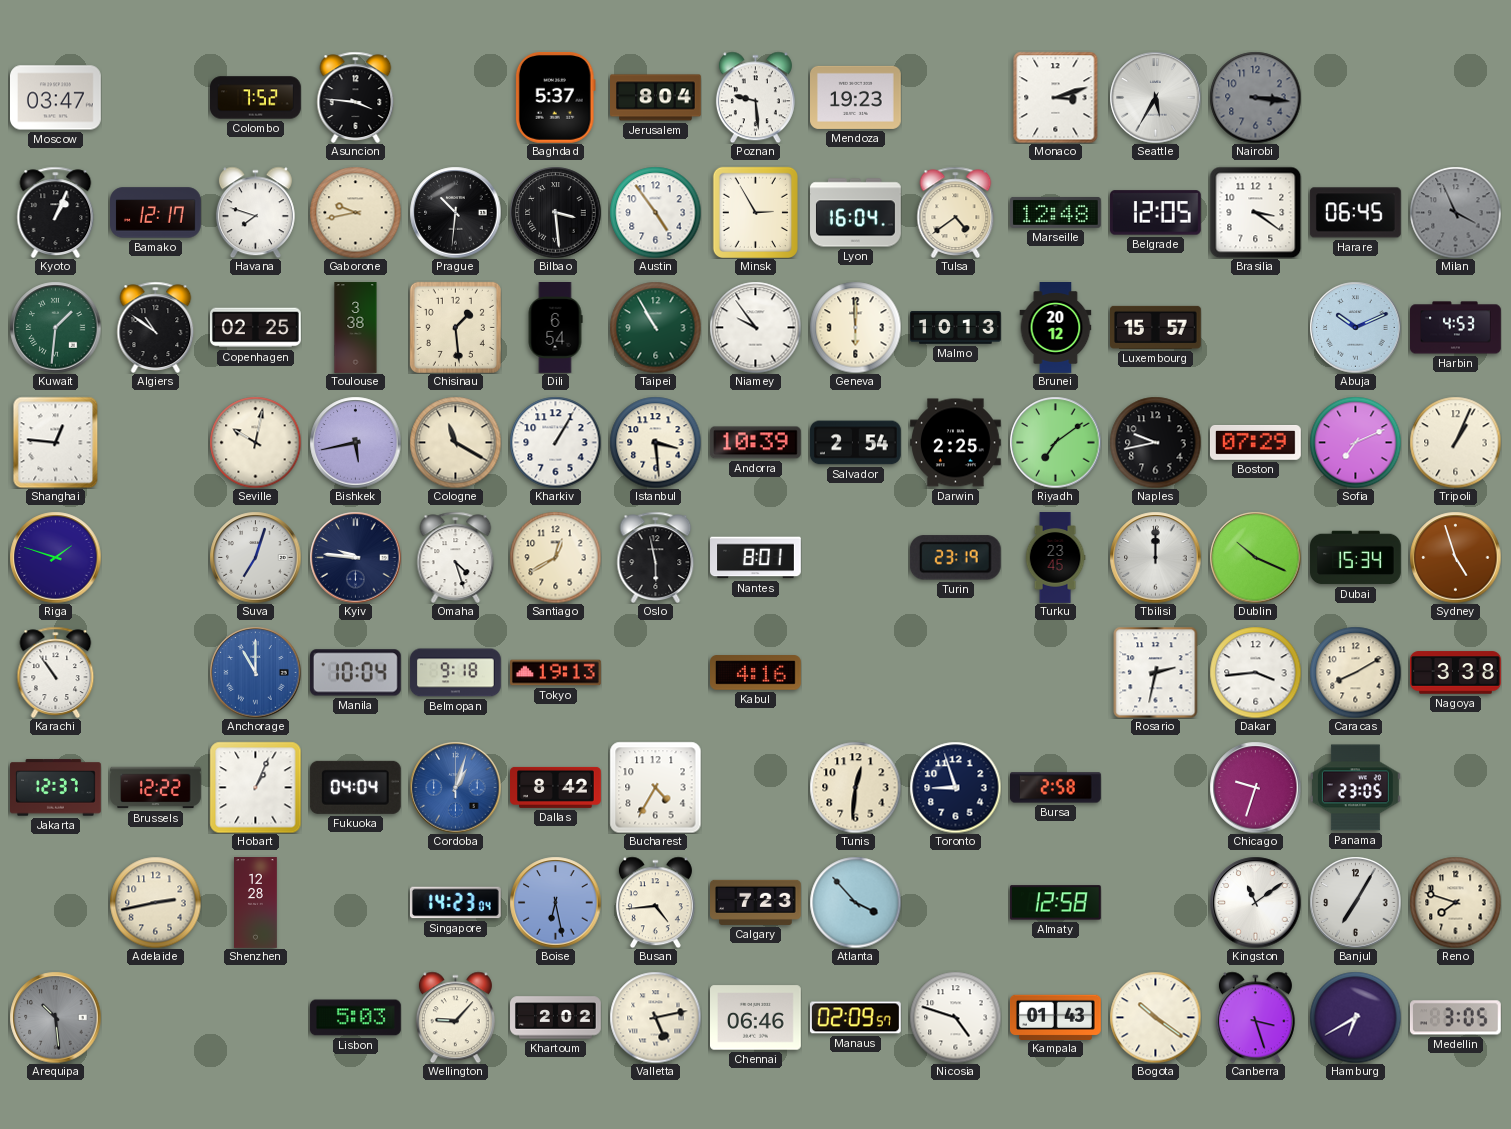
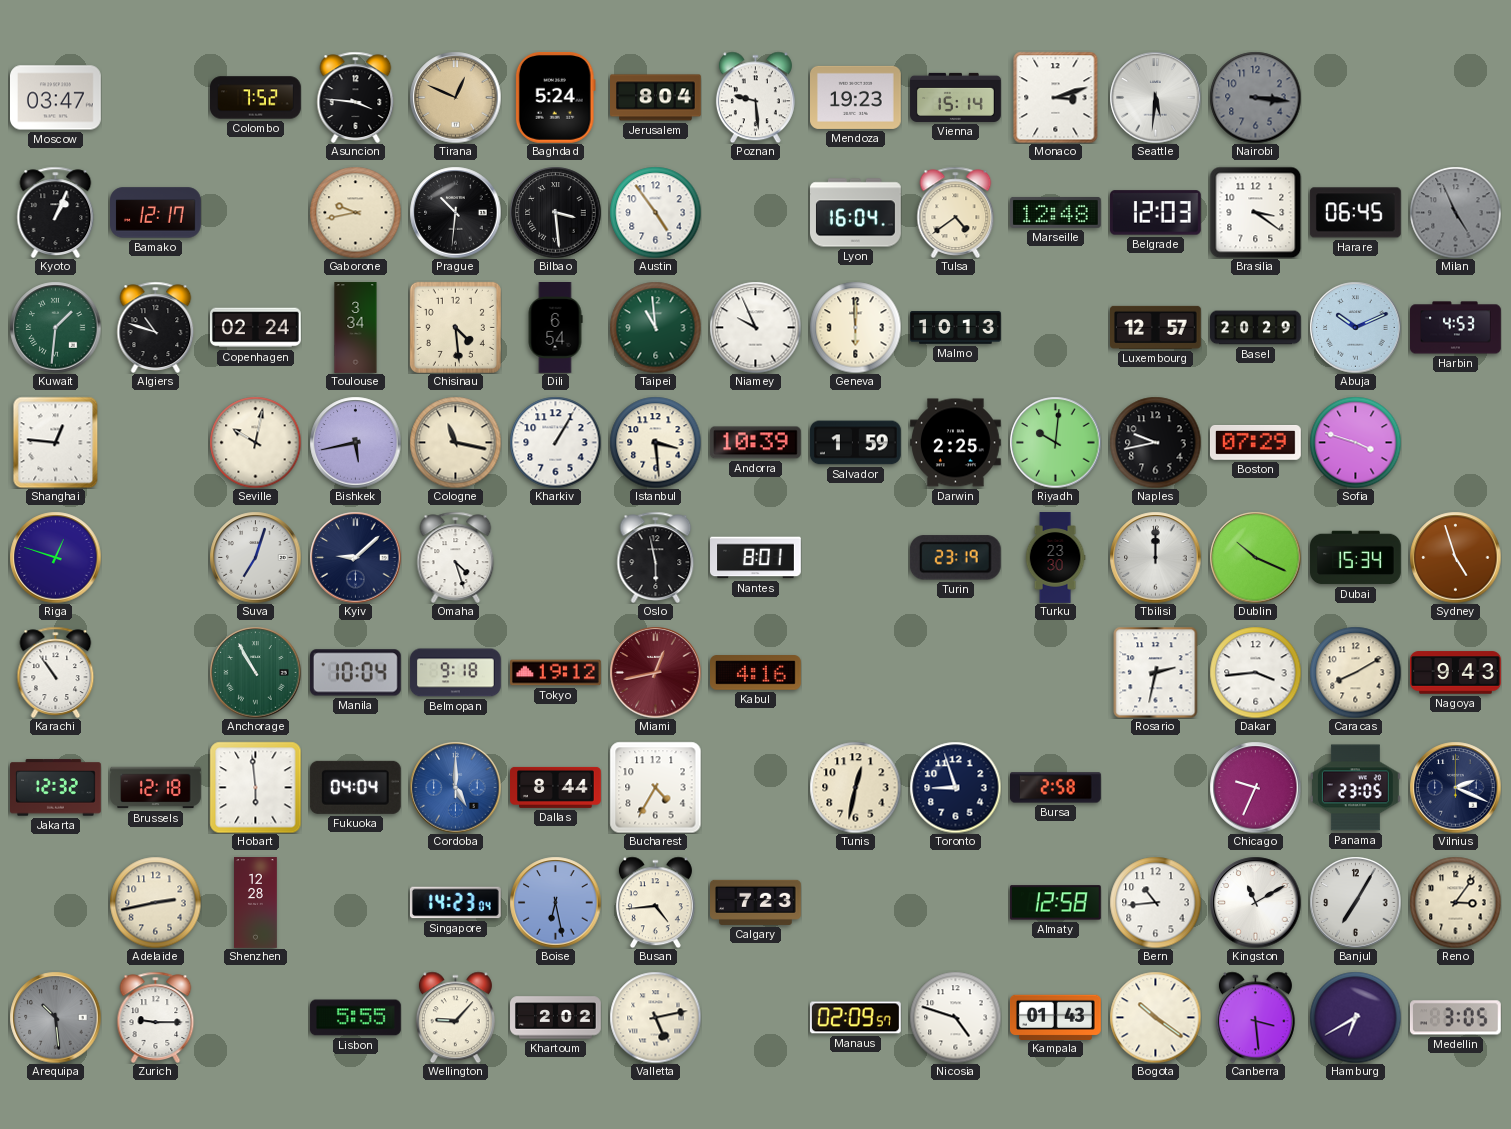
Tirana: none -> 12:49
Baghdad: 5:37 -> 5:24
Vienna: none -> 15:14
Seattle: 5:35 -> 5:31
Havana: 7:48 -> none
Minsk: 2:55 -> none
Belgrade: 12:05 -> 12:03
Milan: 3:56 -> 4:56
Algiers: 10:51 -> 10:48
Copenhagen: 02:25 -> 02:24
Toulouse: 3:38 -> 3:34
Chisinau: 1:29 -> 4:29
Taipei: 10:55 -> 10:59
Niamey: 9:54 -> 9:56
Brunei: 20:12 -> none
Luxembourg: 15:57 -> 12:57
Basel: none -> 20:29
Cologne: 11:20 -> 11:17
Salvador: 2:54 -> 1:59
Riyadh: 7:09 -> 10:01
Sofia: 7:11 -> 3:48
Tripoli: 1:04 -> none
Riga: 1:48 -> 12:48
Kyiv: 9:46 -> 9:08
Santiago: 12:40 -> none
Turku: 23:45 -> 23:30
Anchorage: 11:00 -> 10:55
Anchorage dial: blue -> green
Tokyo: 19:13 -> 19:12
Miami: none -> 12:43
Nagoya: 3:38 -> 9:43
Jakarta: 12:37 -> 12:32
Brussels: 12:22 -> 12:18
Hobart: 1:04 -> 5:59
Cordoba: 1:03 -> 5:00
Dallas: 8:42 -> 8:44
Tunis: 12:31 -> 12:32
Chicago: 9:33 -> 9:34
Vilnius: none -> 2:19
Atlanta: 3:53 -> none
Bern: none -> 10:44
Kingston: 11:09 -> 11:10
Reno: 7:48 -> 3:06
Zurich: none -> 9:15
Lisbon: 5:03 -> 5:55
Chennai: 06:46 -> none
Canberra: 3:27 -> 3:29
